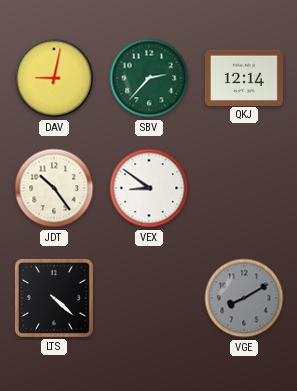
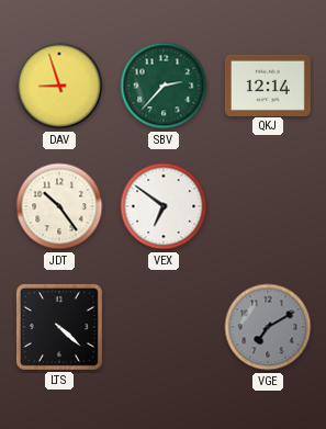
DAV: 9:02 -> 8:57
VEX: 8:51 -> 6:51
VGE: 8:10 -> 7:10
